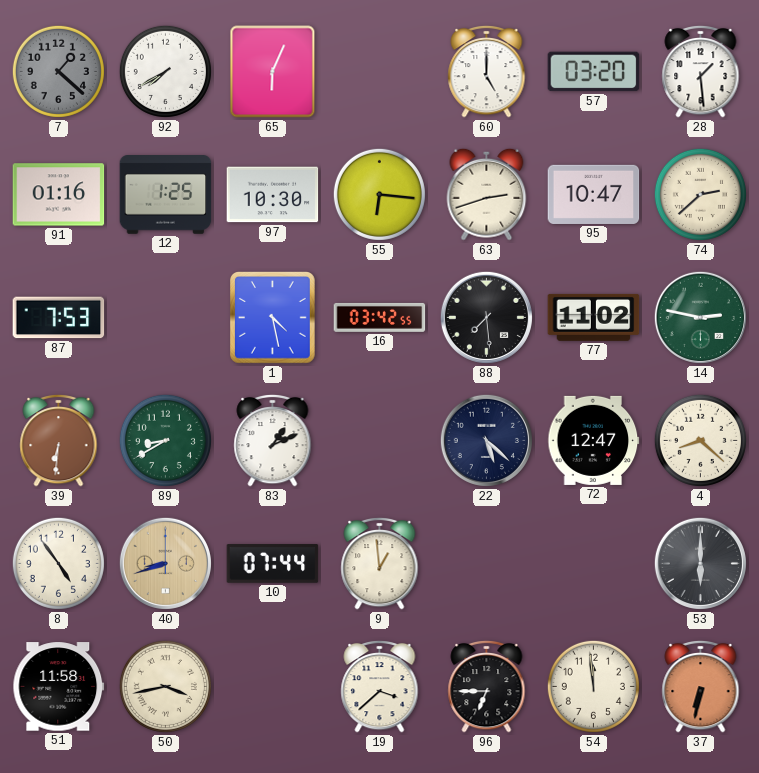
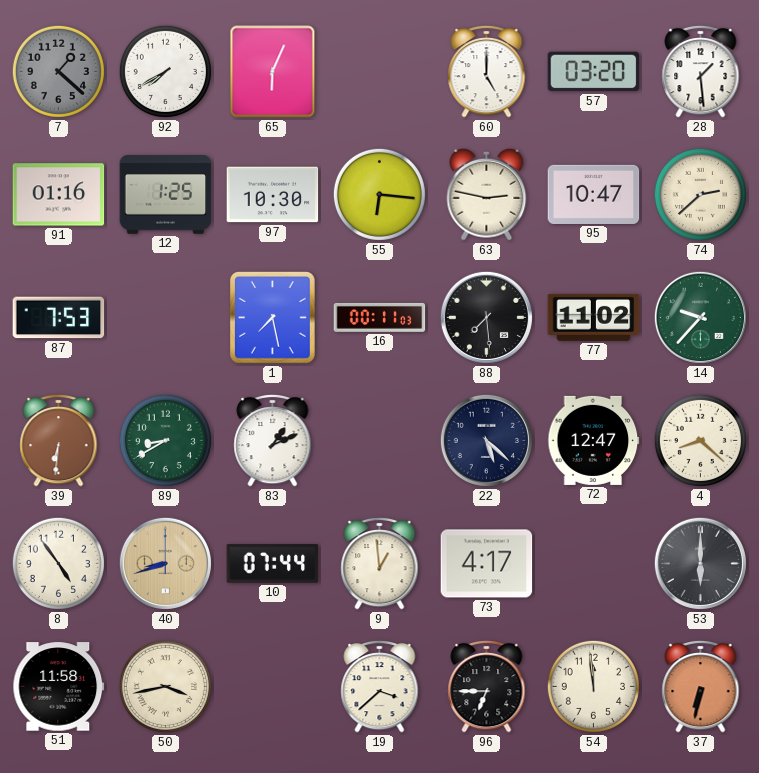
63: 2:42 -> 2:47
1: 4:28 -> 7:28
16: 03:42 -> 00:11
14: 2:47 -> 9:37
73: none -> 4:17
